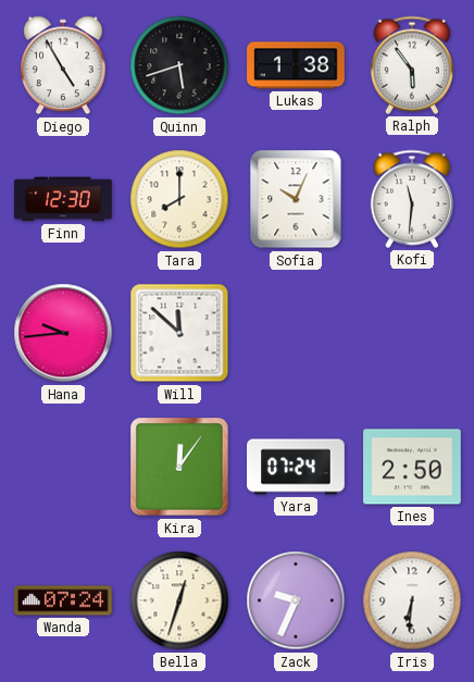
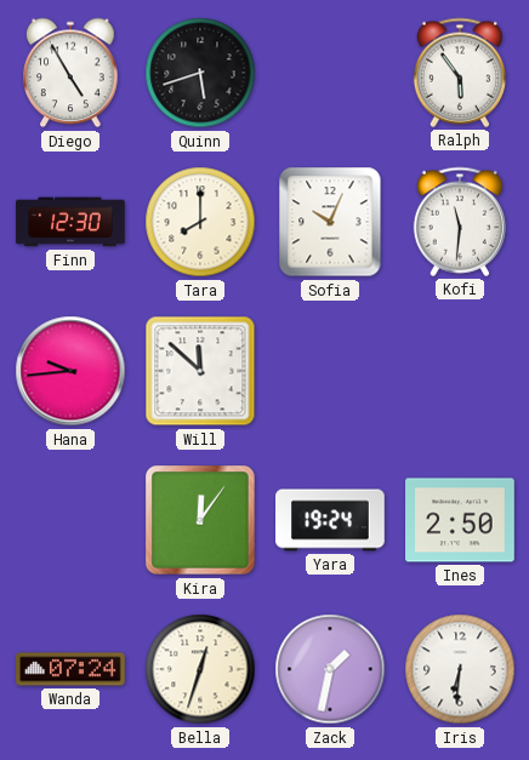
Lukas: 1:38 -> none
Yara: 07:24 -> 19:24
Zack: 9:34 -> 1:32
